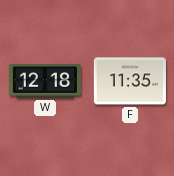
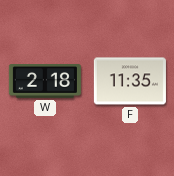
W: 12:18 -> 2:18
